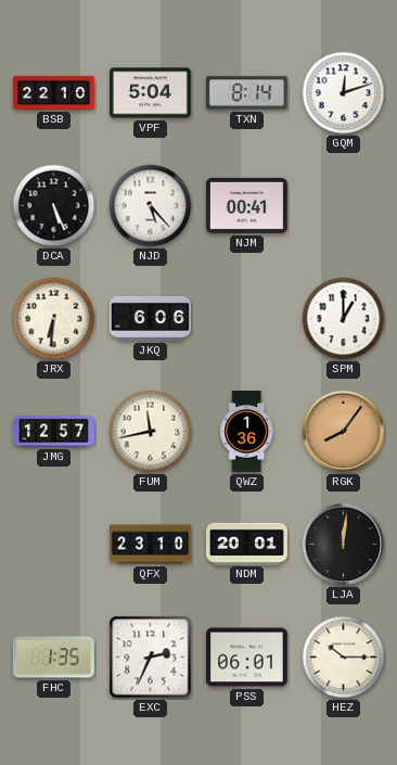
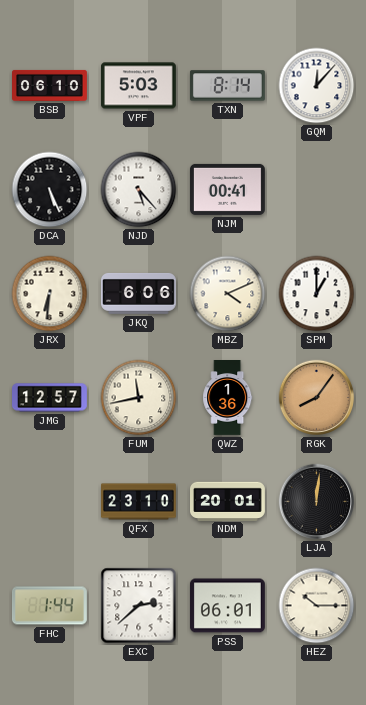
BSB: 22:10 -> 06:10
VPF: 5:04 -> 5:03
GQM: 12:12 -> 12:07
MBZ: none -> 4:11
FHC: 1:35 -> 1:44
EXC: 2:34 -> 2:38
